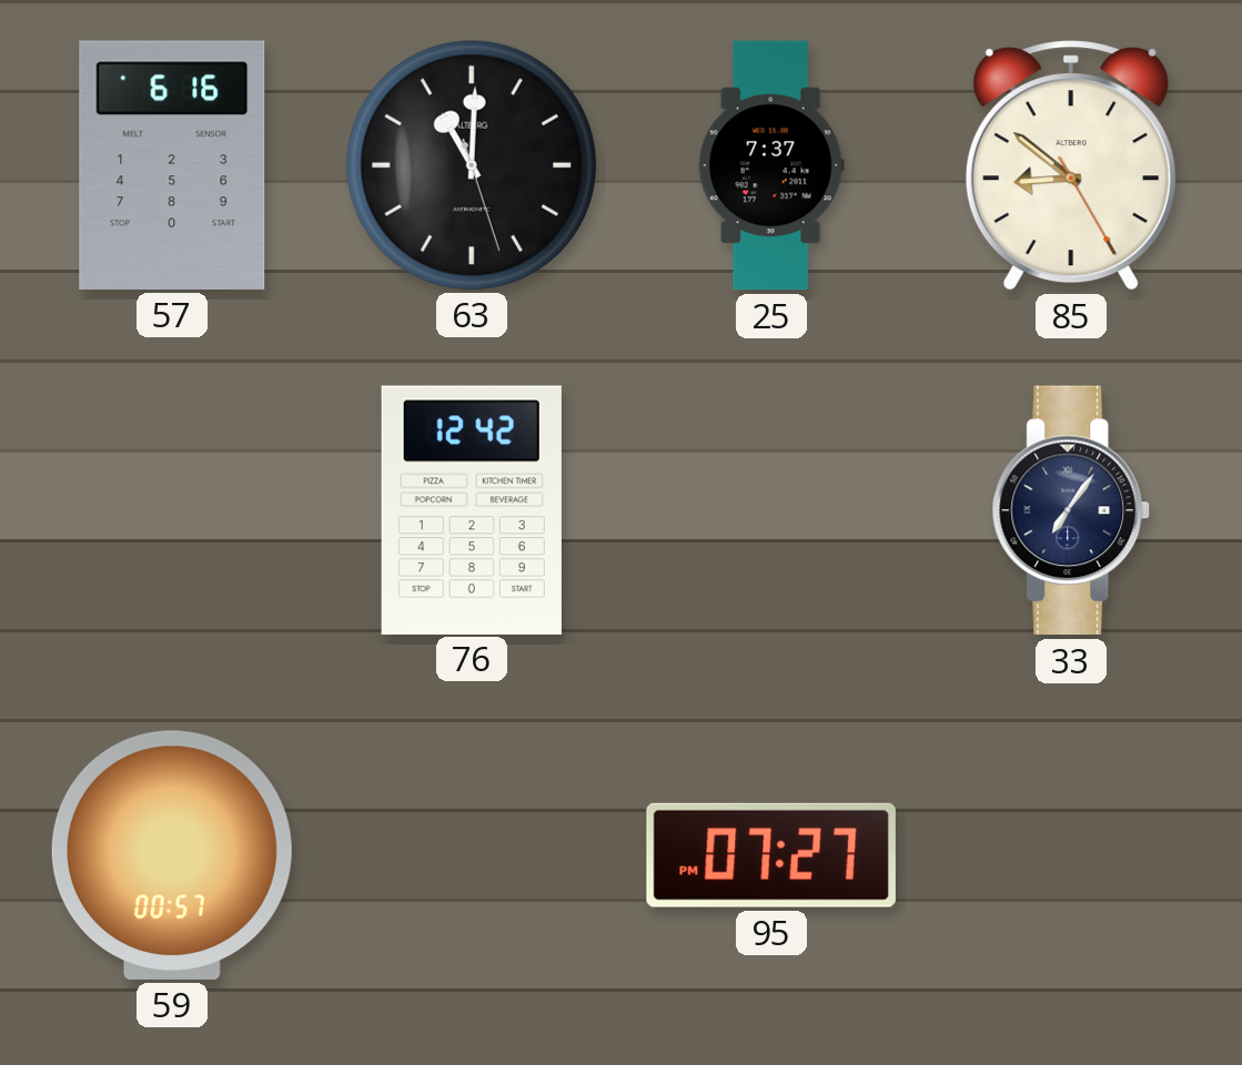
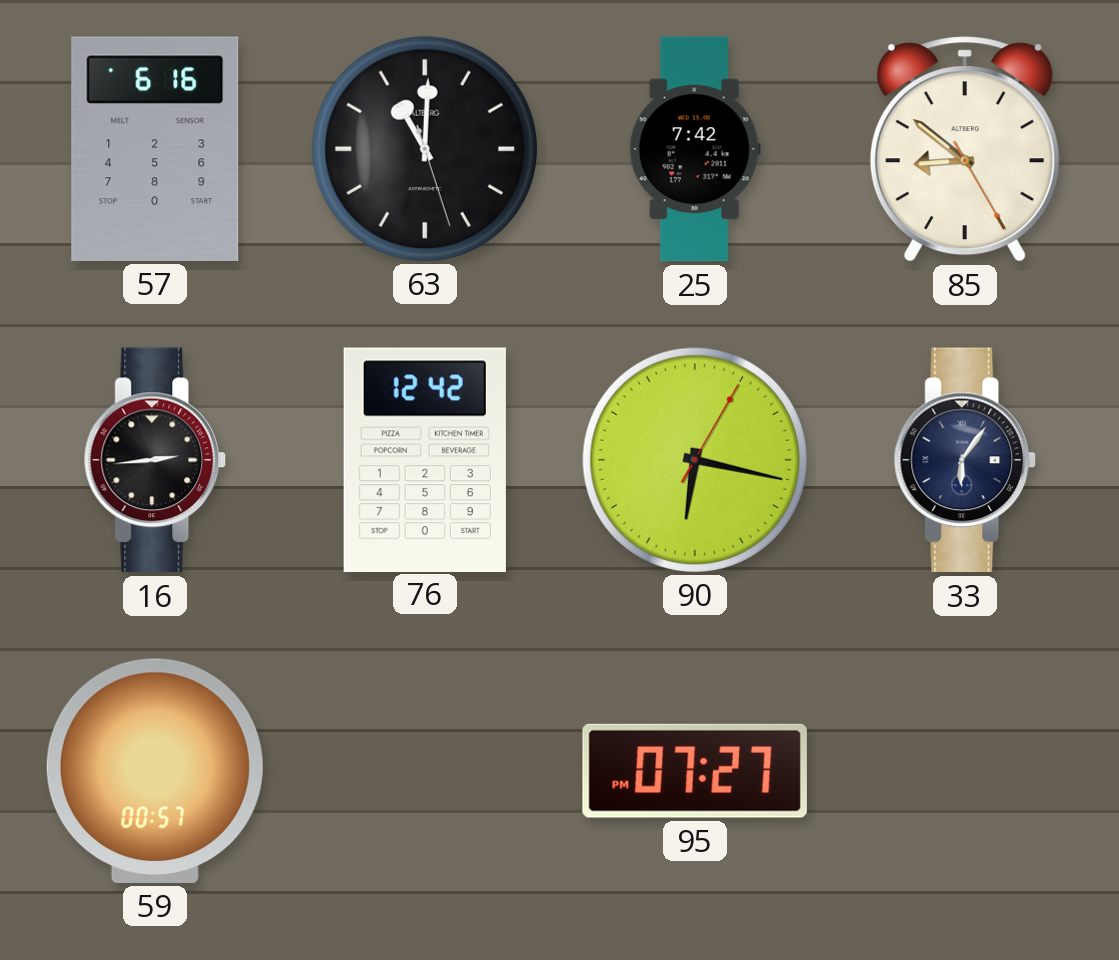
25: 7:37 -> 7:42
16: none -> 2:44
90: none -> 6:17
33: 7:06 -> 6:06
